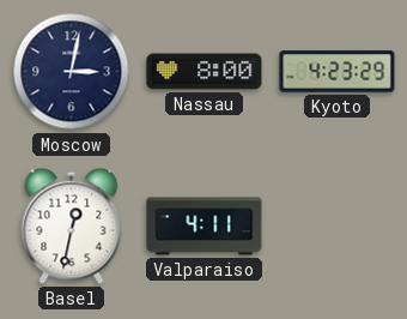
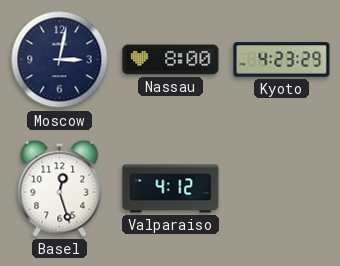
Basel: 12:32 -> 12:27
Valparaiso: 4:11 -> 4:12
